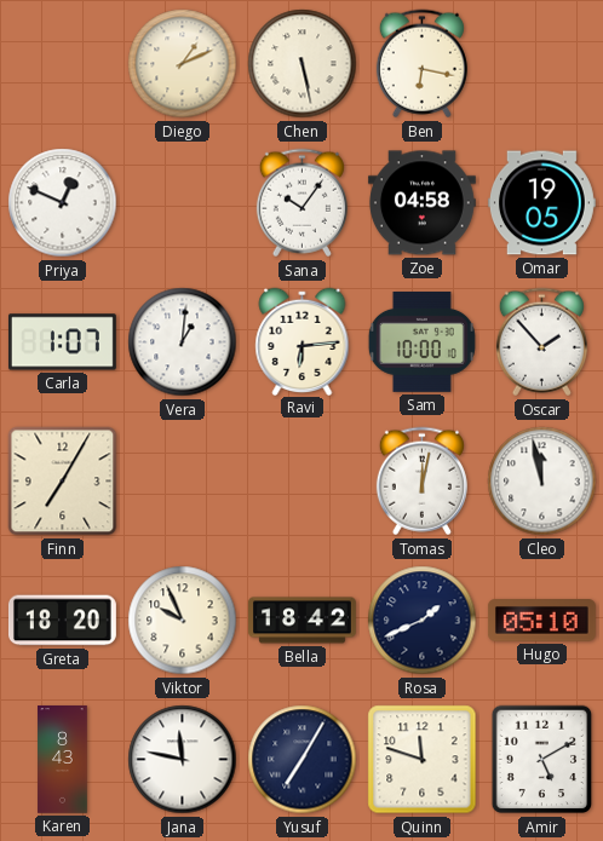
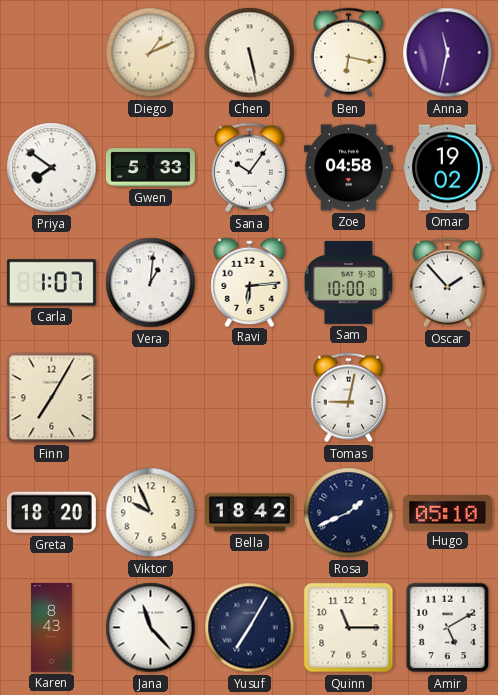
Anna: none -> 11:32
Priya: 12:49 -> 7:51
Gwen: none -> 5:33
Omar: 19:05 -> 19:02
Tomas: 12:02 -> 9:02
Cleo: 11:58 -> none
Jana: 11:47 -> 11:23
Quinn: 11:48 -> 11:15
